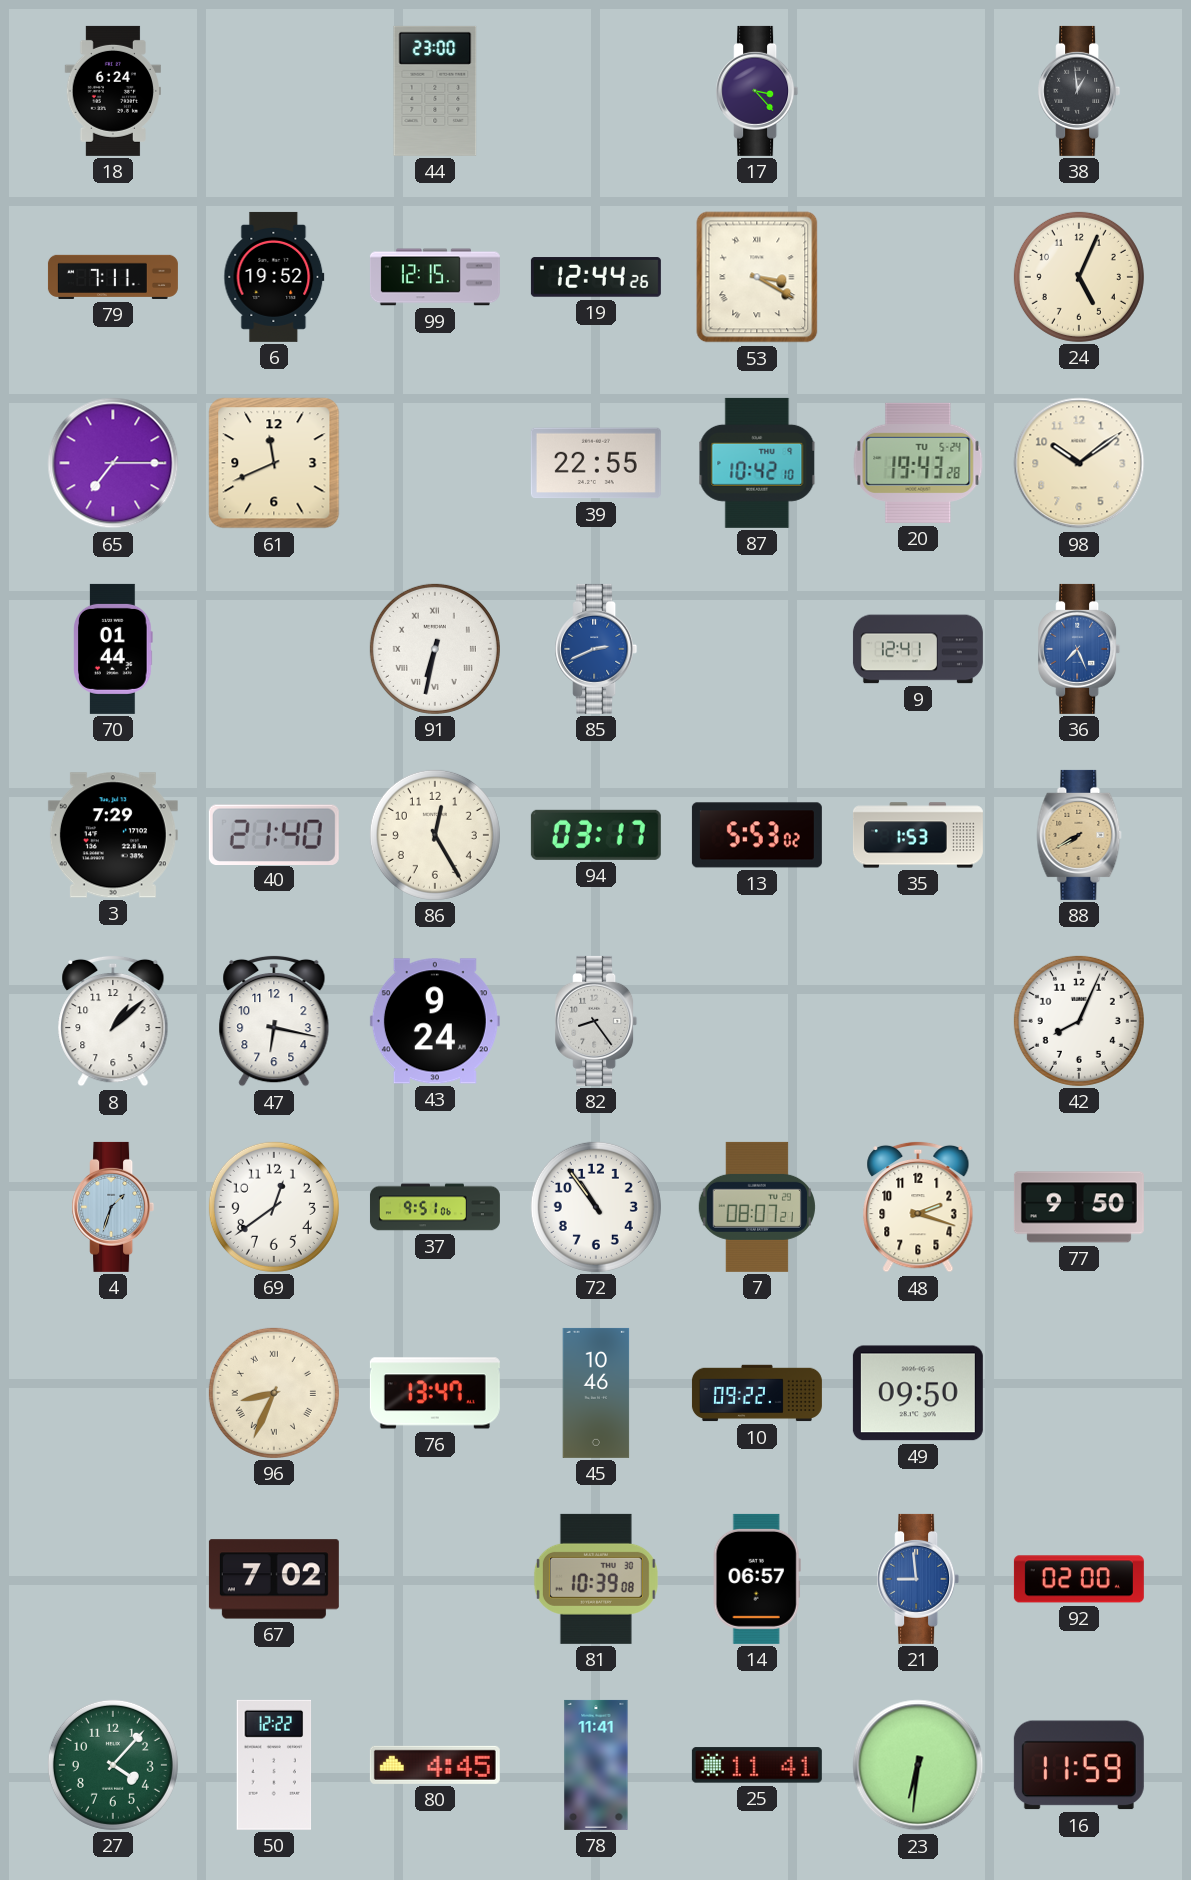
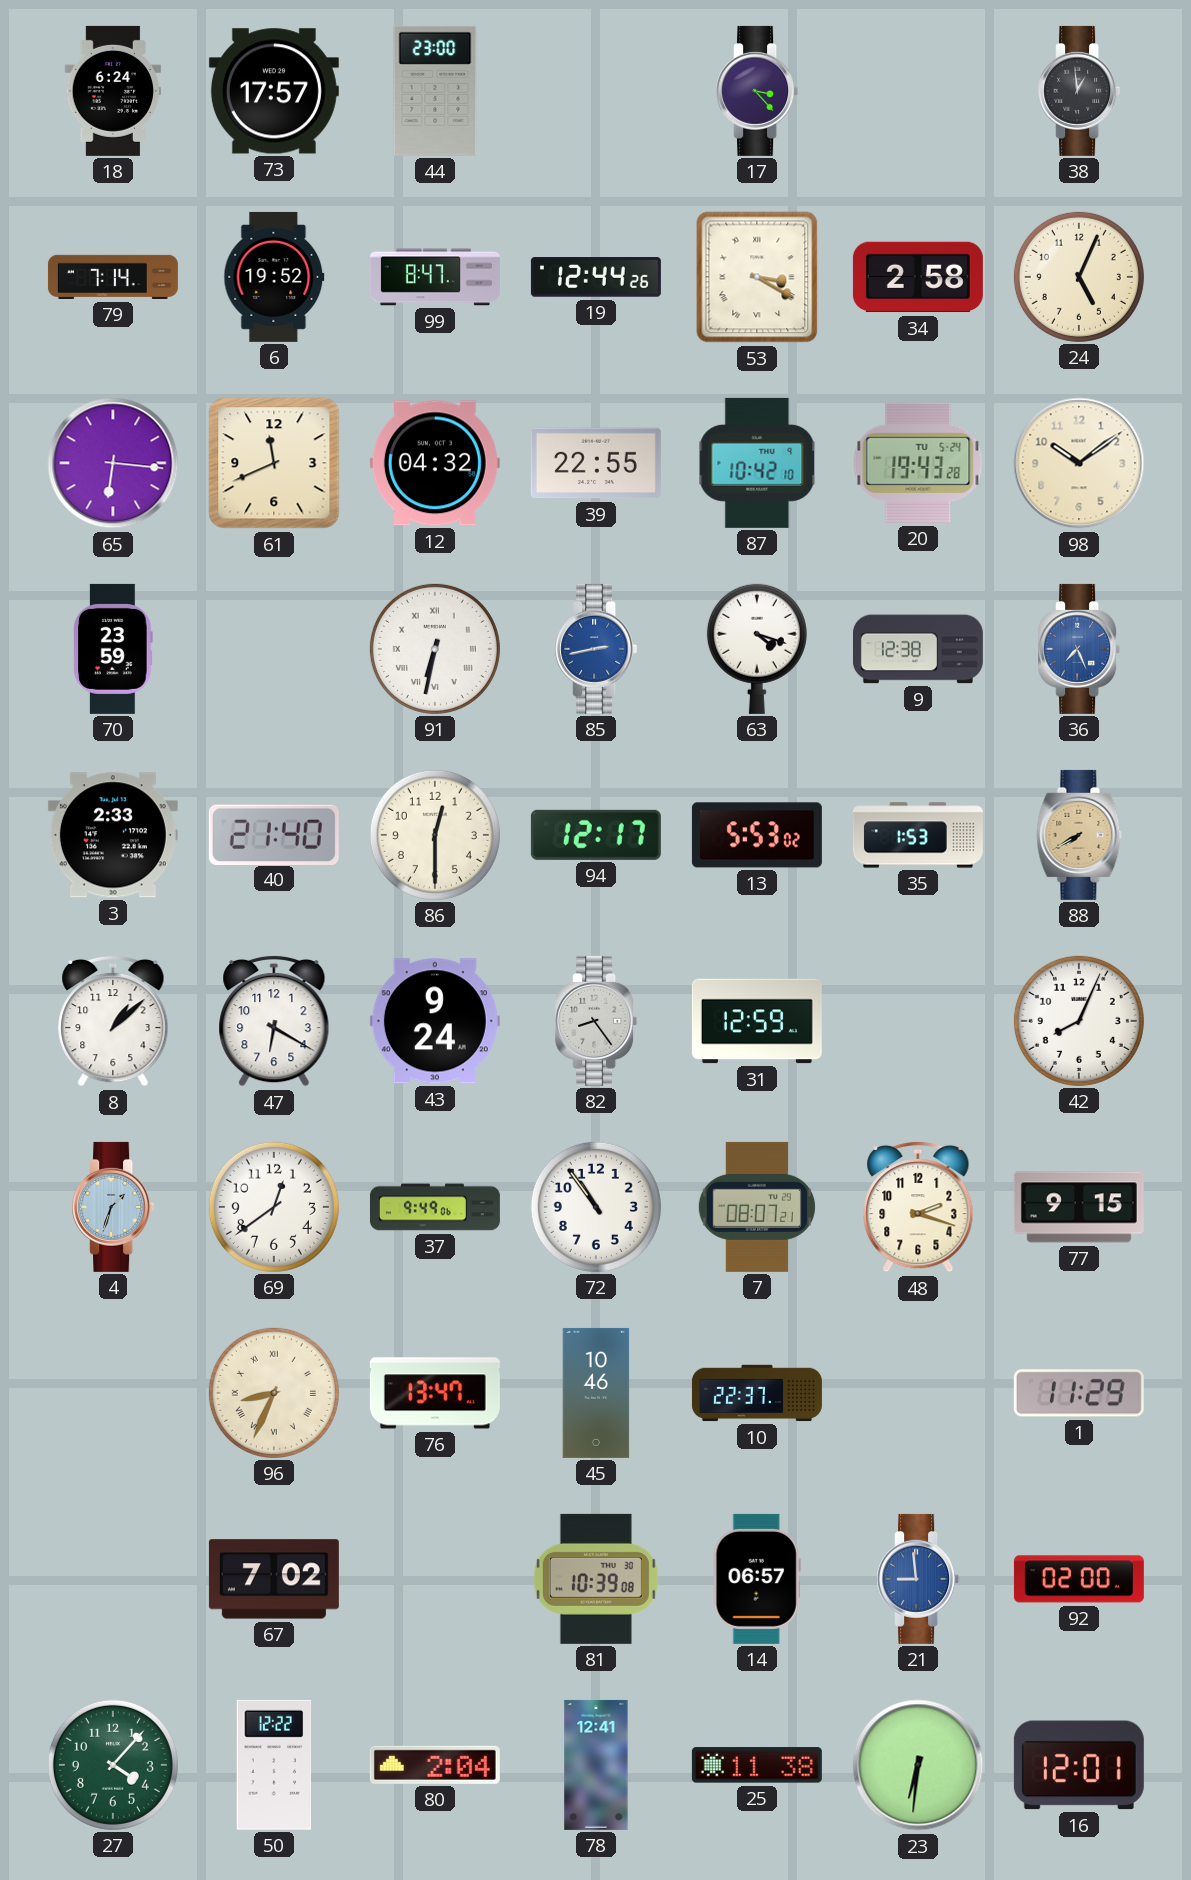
73: none -> 17:57
79: 7:11 -> 7:14
99: 12:15 -> 8:47
34: none -> 2:58
65: 7:15 -> 6:16
12: none -> 04:32
70: 01:44 -> 23:59
85: 2:41 -> 2:43
63: none -> 4:18
9: 12:41 -> 12:38
3: 7:29 -> 2:33
86: 12:25 -> 12:30
94: 03:17 -> 12:17
47: 6:17 -> 6:20
31: none -> 12:59
37: 9:51 -> 9:49
77: 9:50 -> 9:15
10: 09:22 -> 22:37
49: 09:50 -> none
1: none -> 11:29
80: 4:45 -> 2:04
78: 11:41 -> 12:41
25: 11:41 -> 11:38
16: 11:59 -> 12:01
